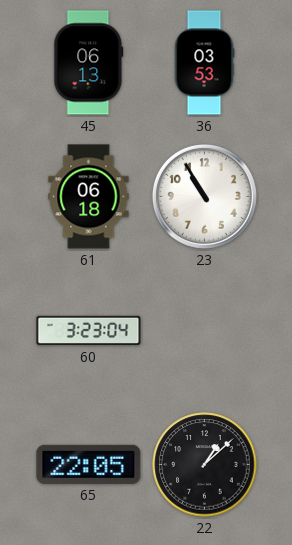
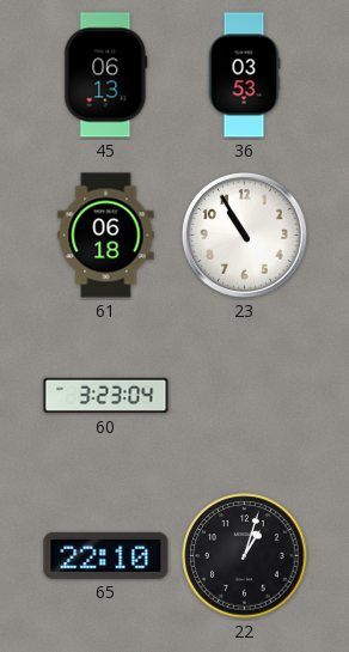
65: 22:05 -> 22:10
22: 1:08 -> 1:03
